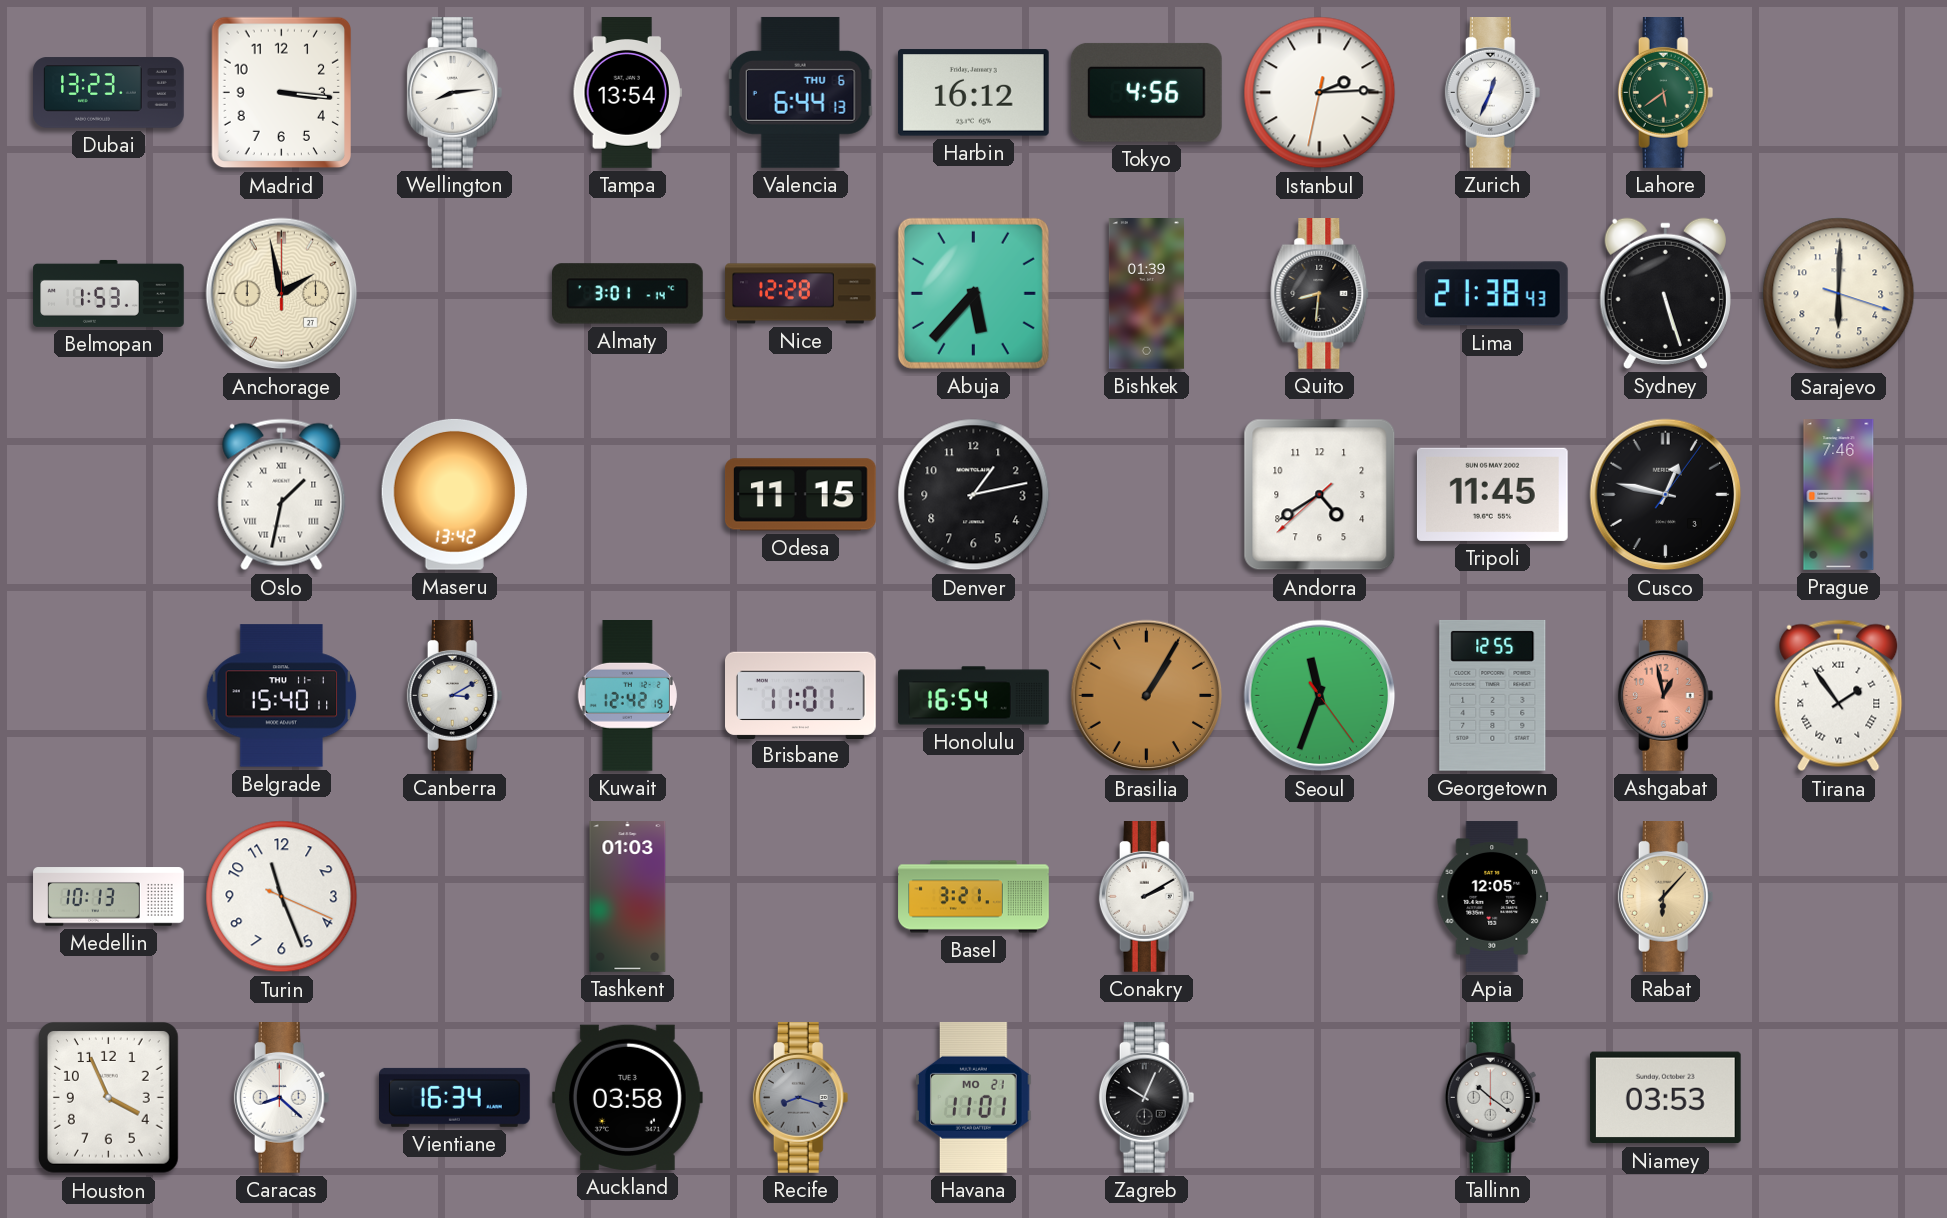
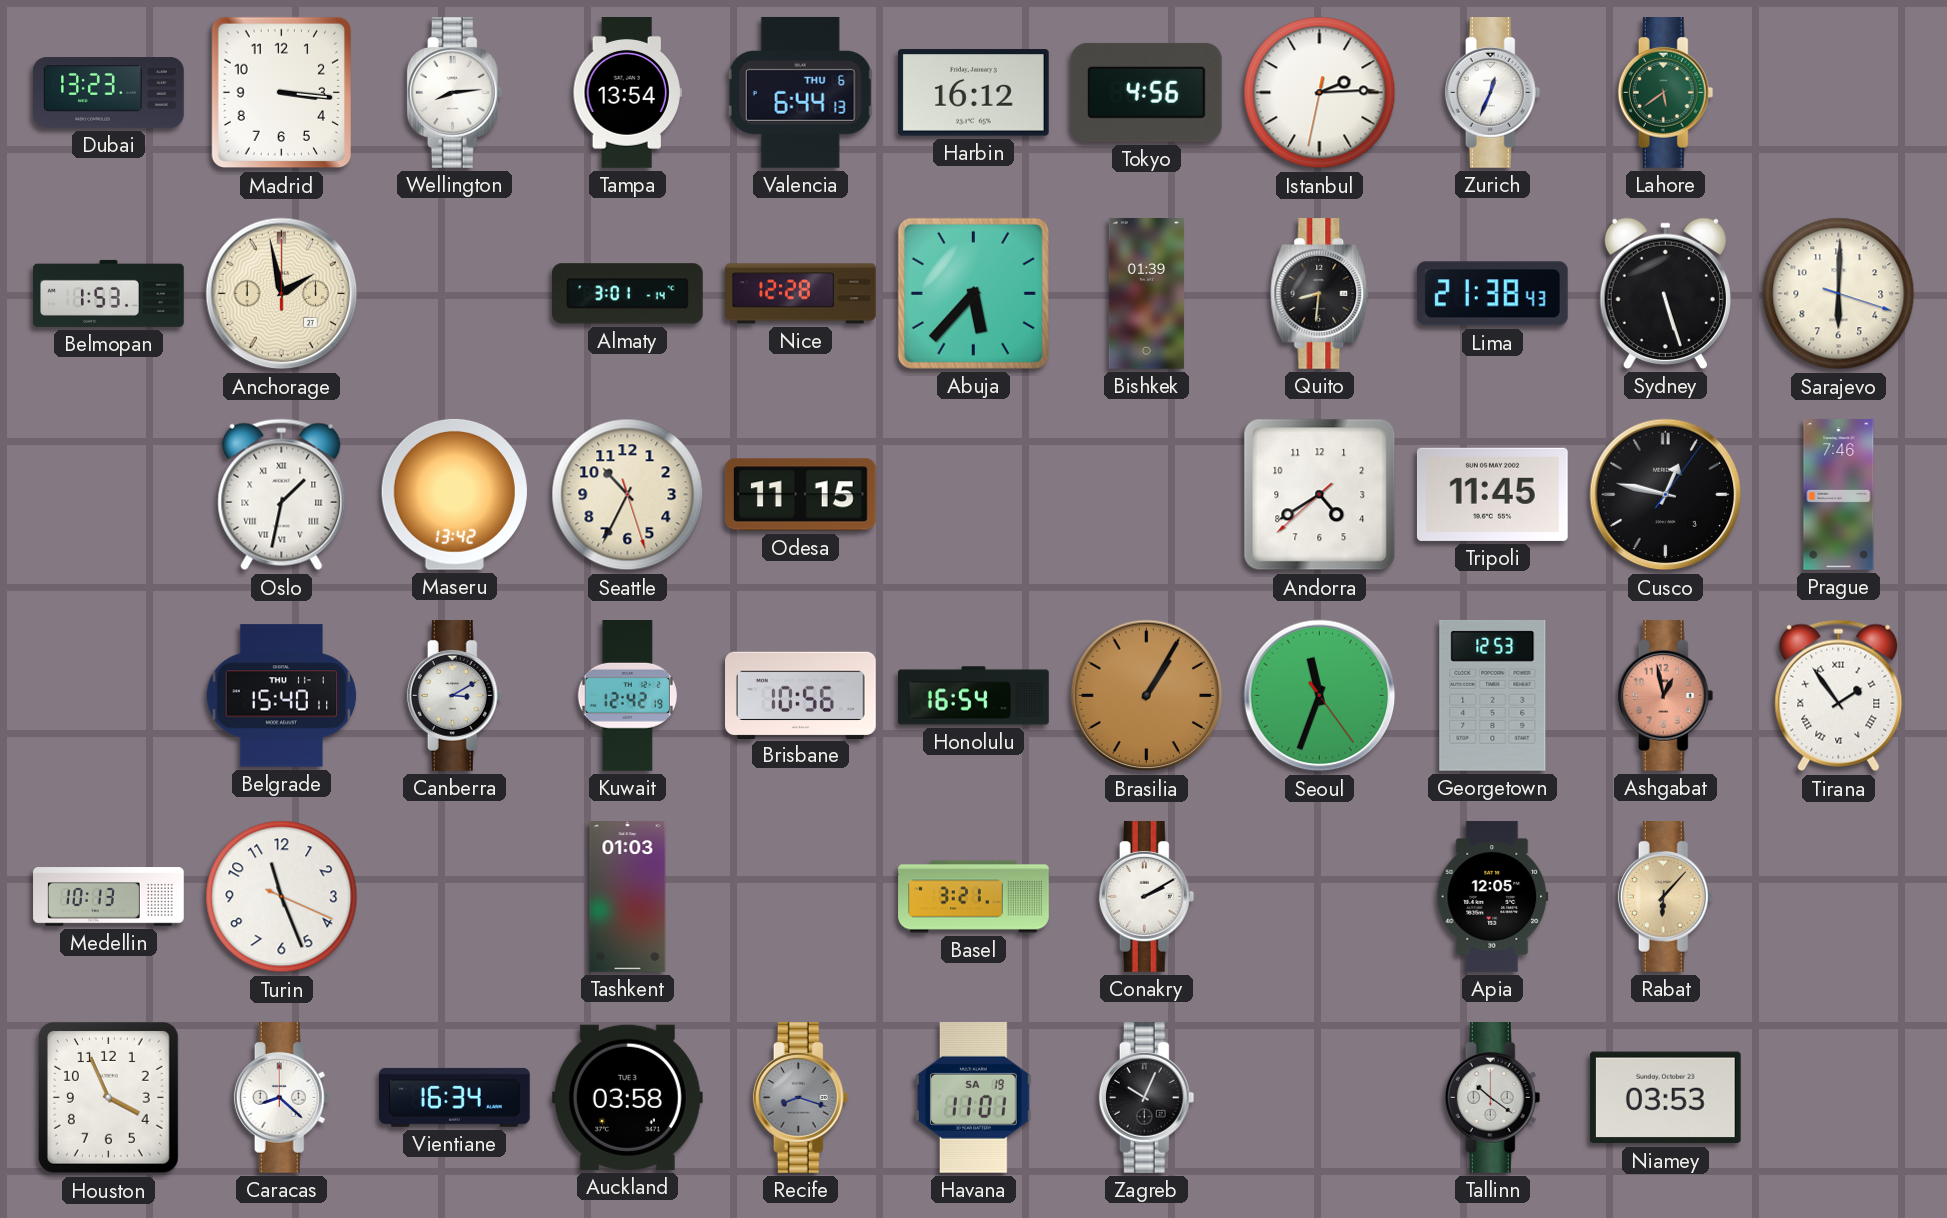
Seattle: none -> 10:34
Denver: 1:13 -> none
Brisbane: 11:01 -> 10:56
Georgetown: 12:55 -> 12:53
Havana date: MO 21 -> SA 19
